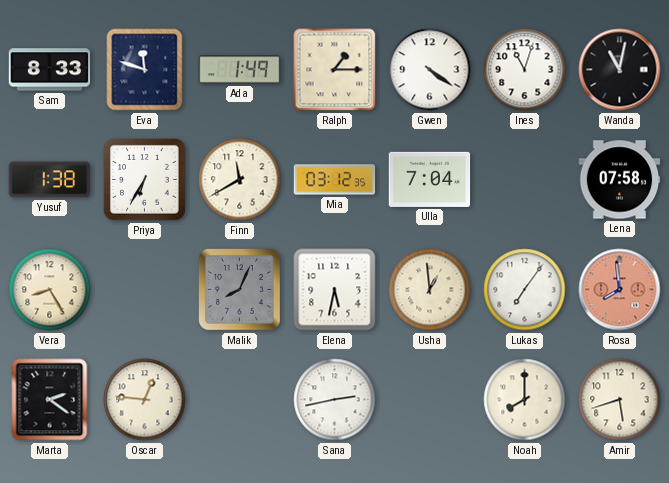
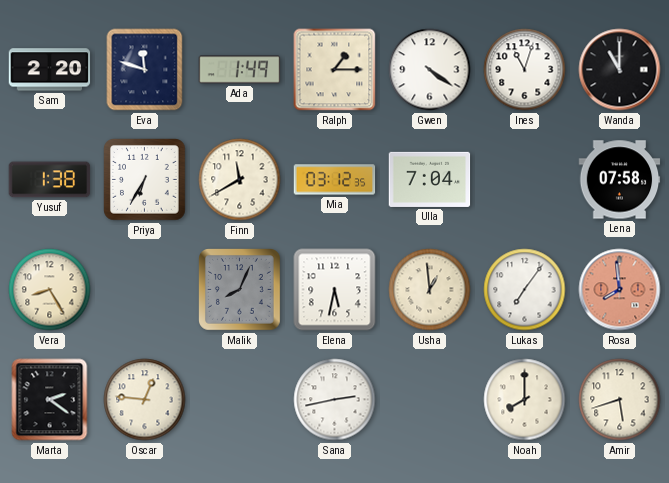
Sam: 8:33 -> 2:20
Wanda: 11:02 -> 11:00
